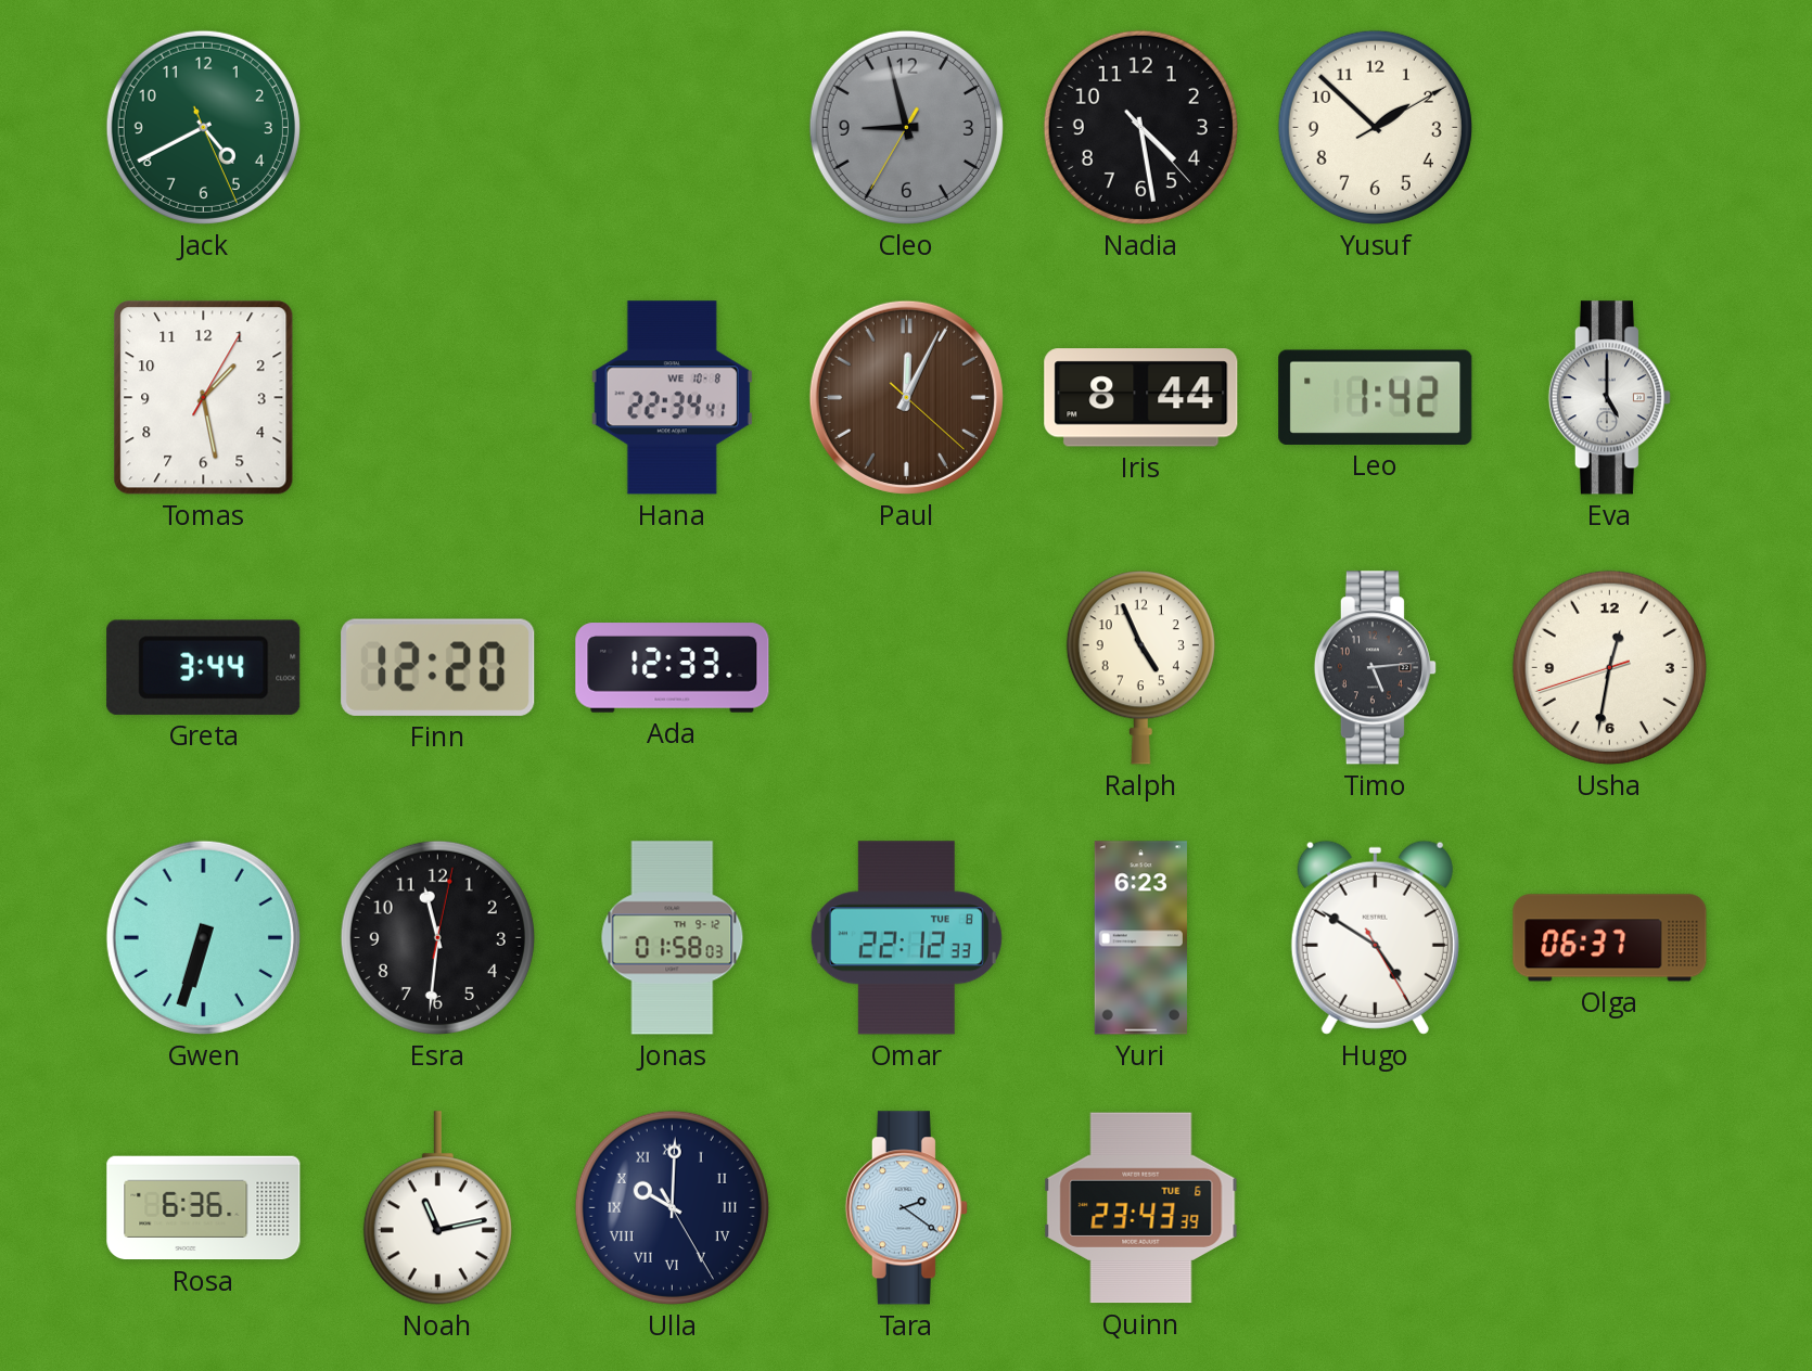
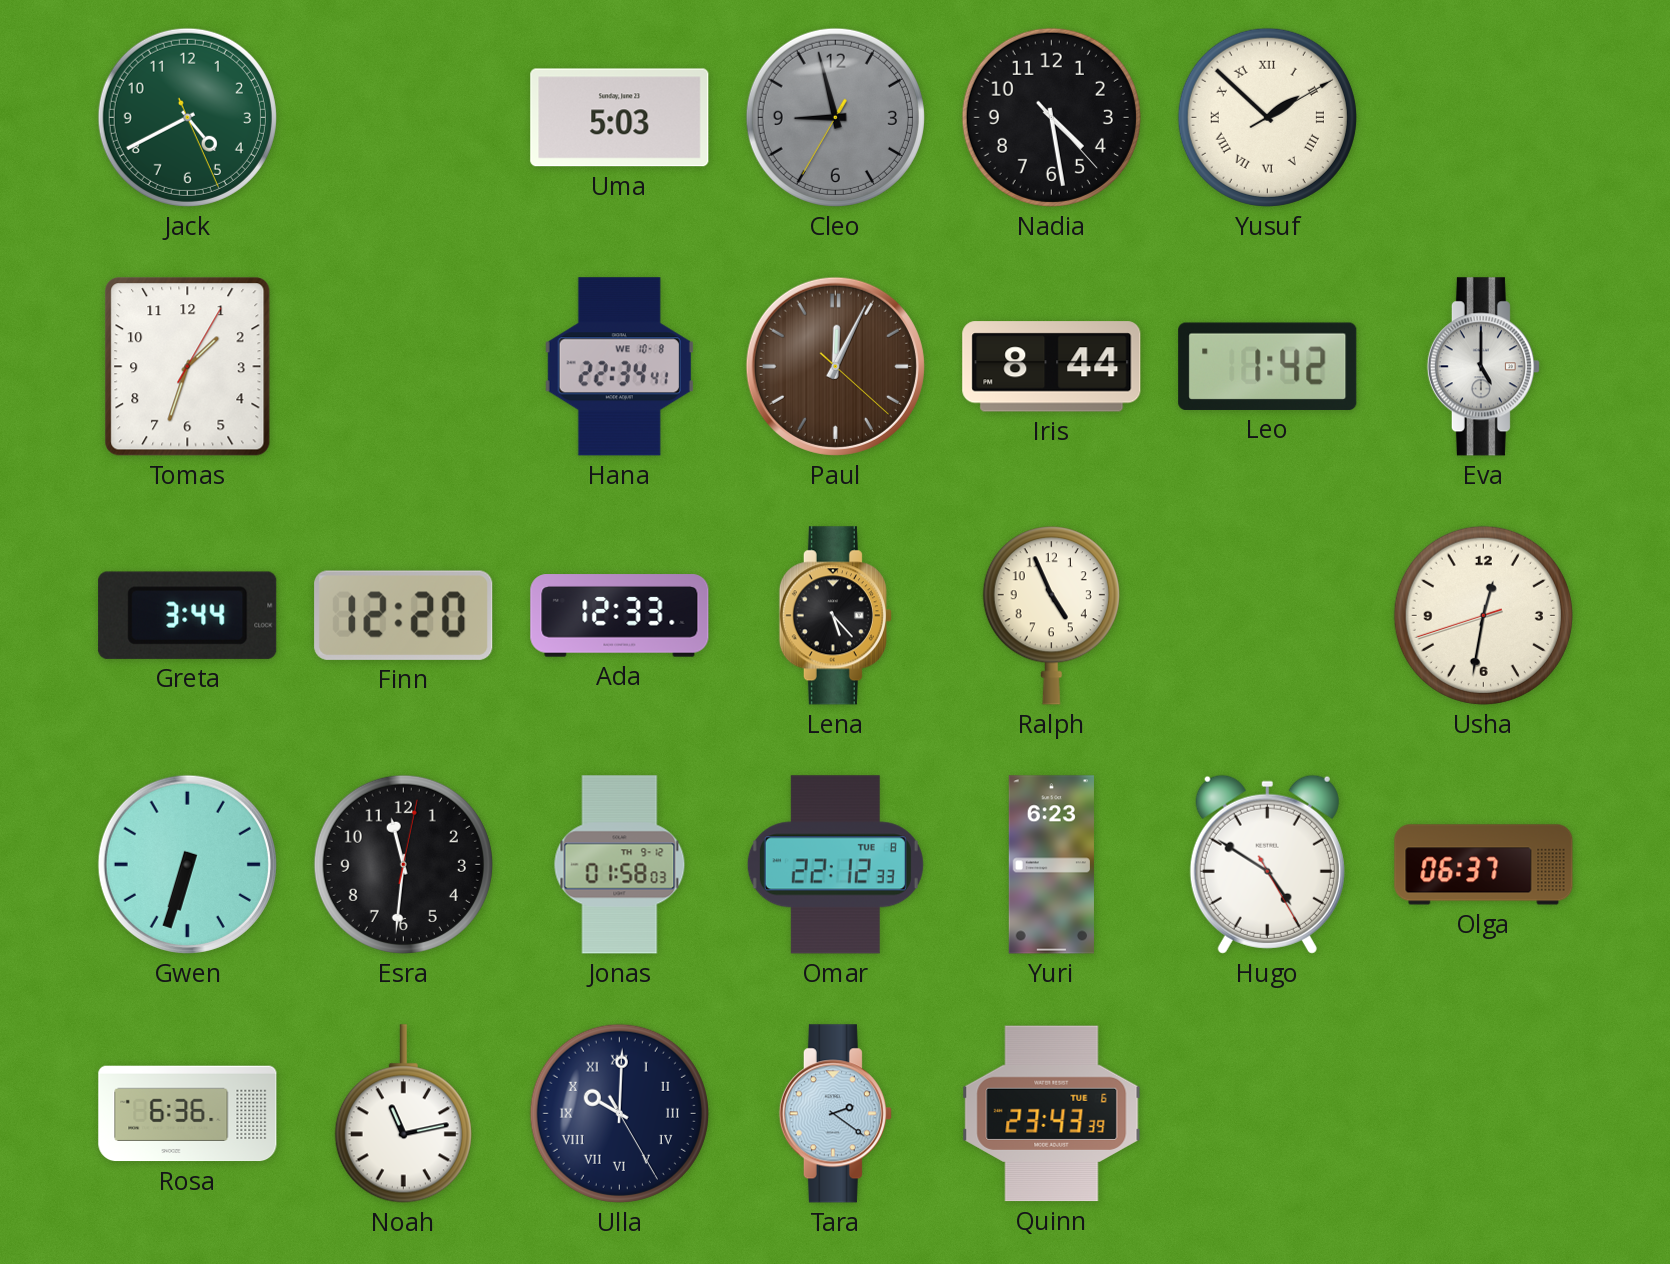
Uma: none -> 5:03
Yusuf numerals: Arabic -> Roman
Tomas: 1:28 -> 1:33
Lena: none -> 5:23
Timo: 5:14 -> none
